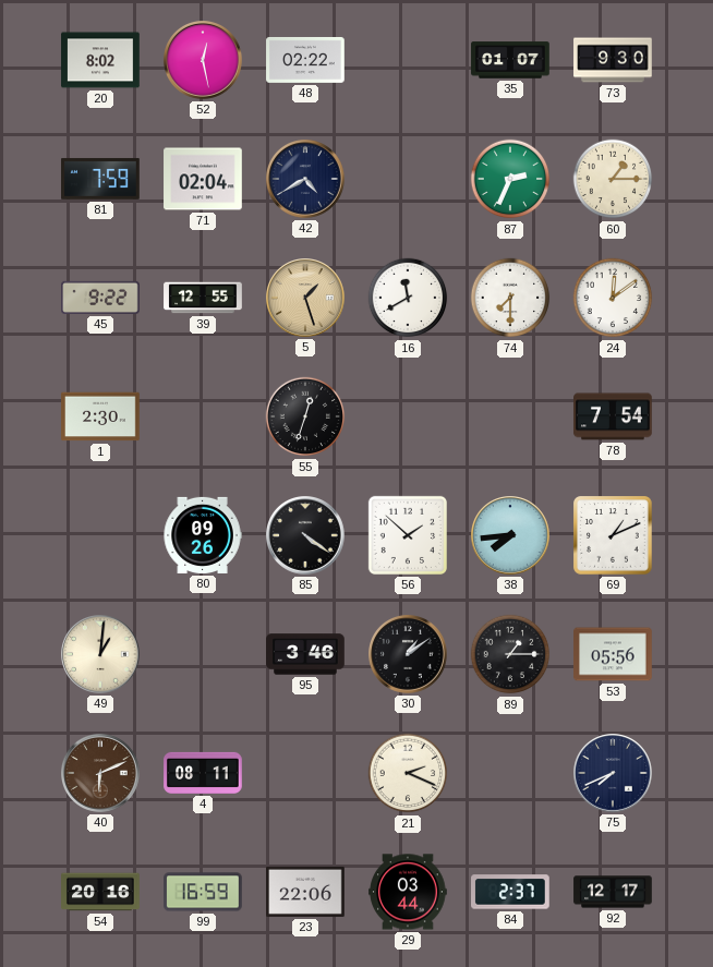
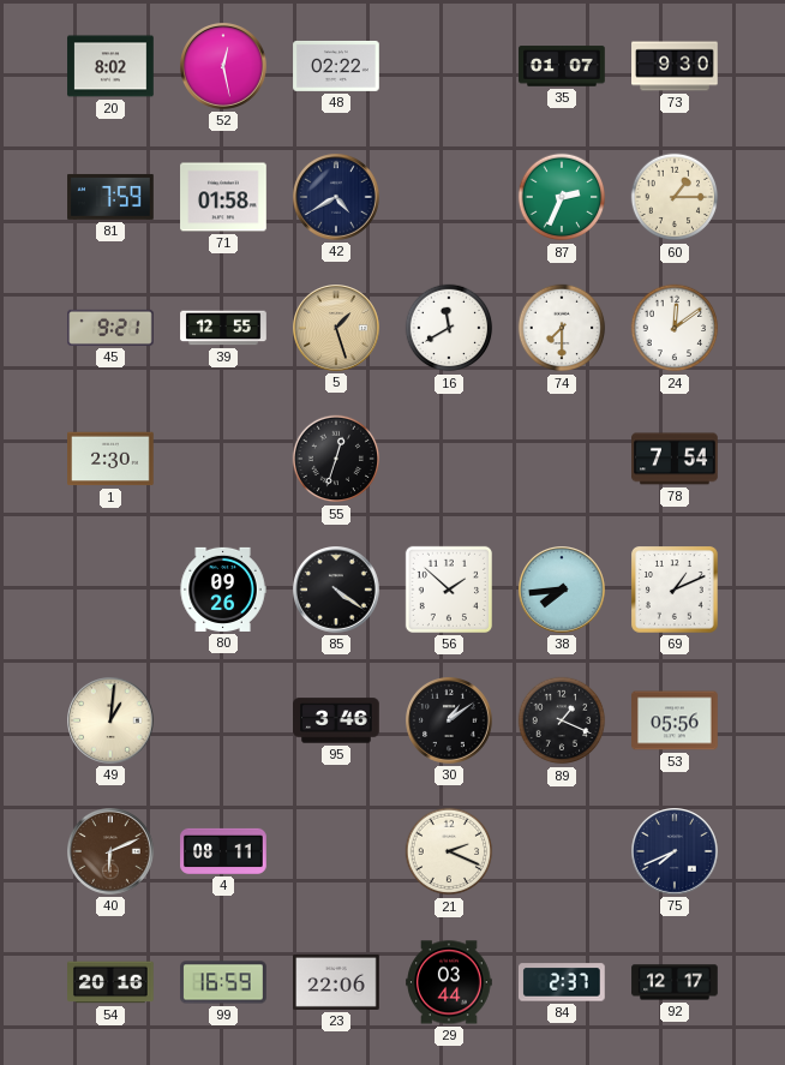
71: 02:04 -> 01:58
45: 9:22 -> 9:21
89: 1:15 -> 1:19
